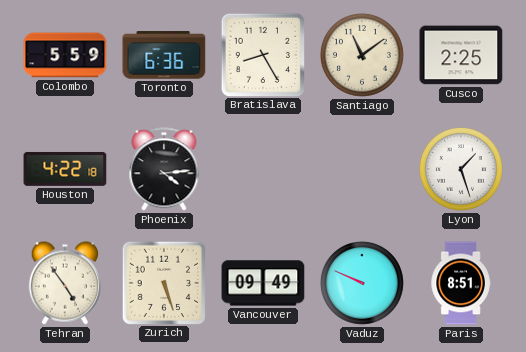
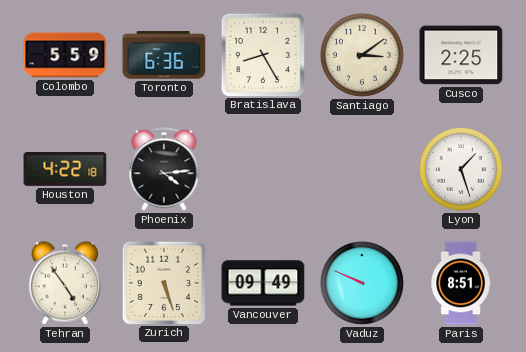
Santiago: 11:09 -> 3:09
